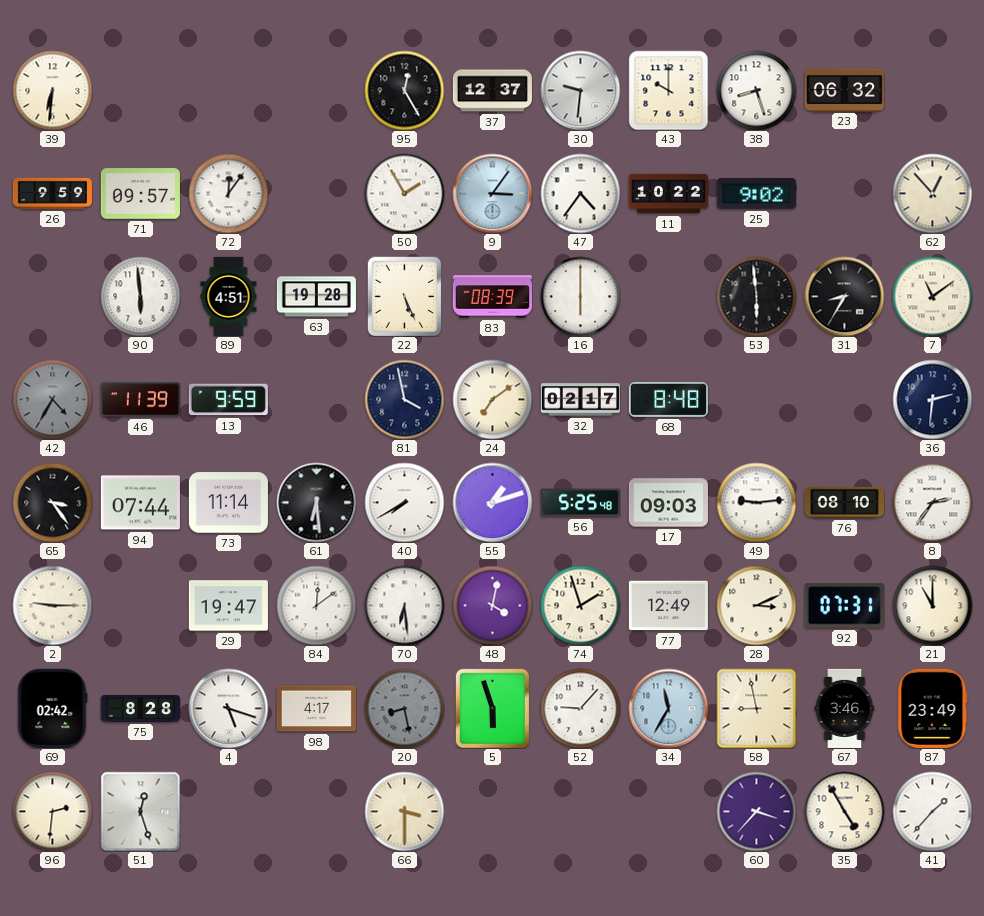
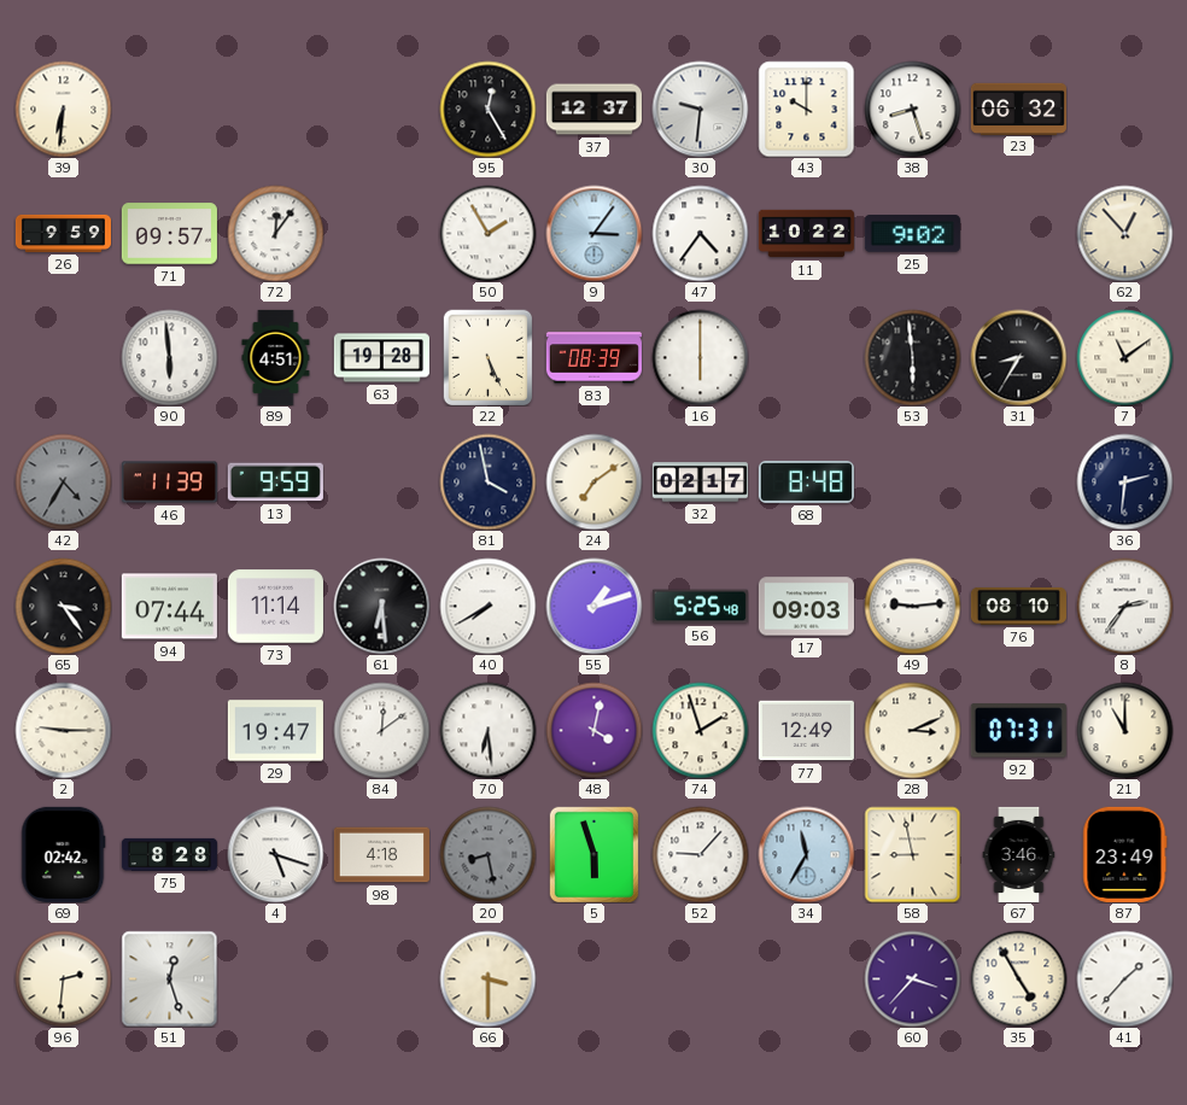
98: 4:17 -> 4:18
